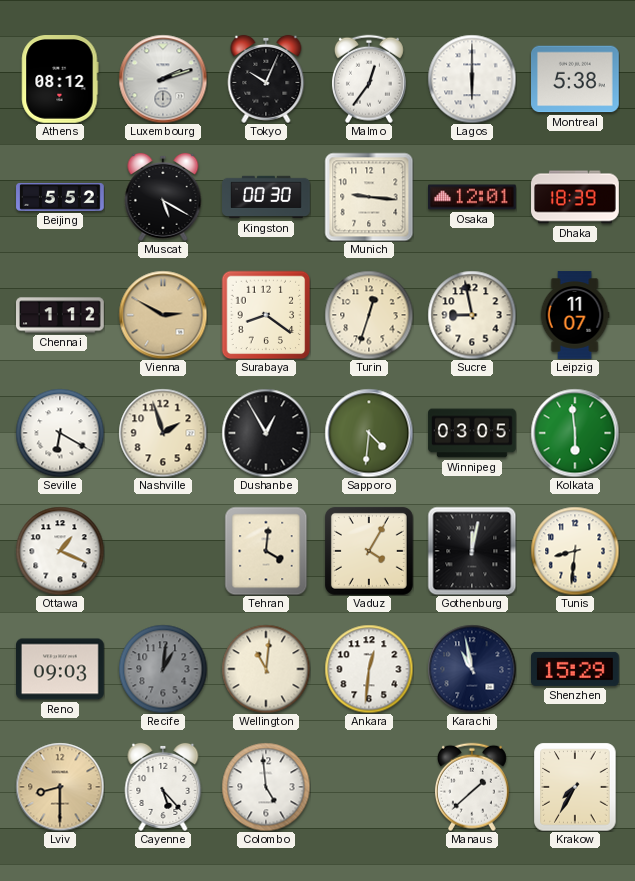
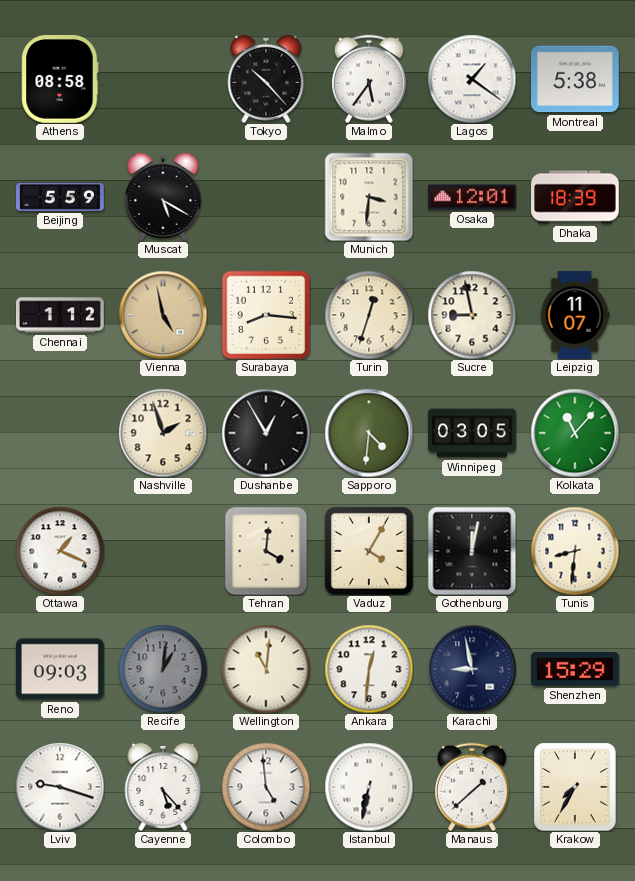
Athens: 08:12 -> 08:58
Luxembourg: 2:12 -> none
Tokyo: 10:04 -> 10:23
Malmo: 12:36 -> 5:36
Lagos: 6:00 -> 1:21
Beijing: 5:52 -> 5:59
Kingston: 00:30 -> none
Munich: 9:16 -> 3:31
Vienna: 2:50 -> 4:58
Surabaya: 8:21 -> 8:16
Seville: 6:20 -> none
Kolkata: 5:59 -> 11:07
Karachi: 10:58 -> 8:58
Lviv: 8:30 -> 9:18
Lviv dial: champagne -> white
Istanbul: none -> 6:32
